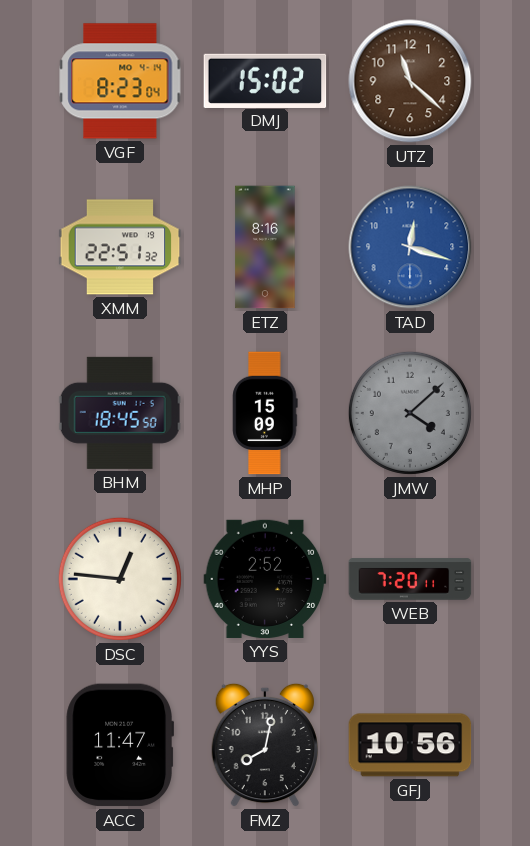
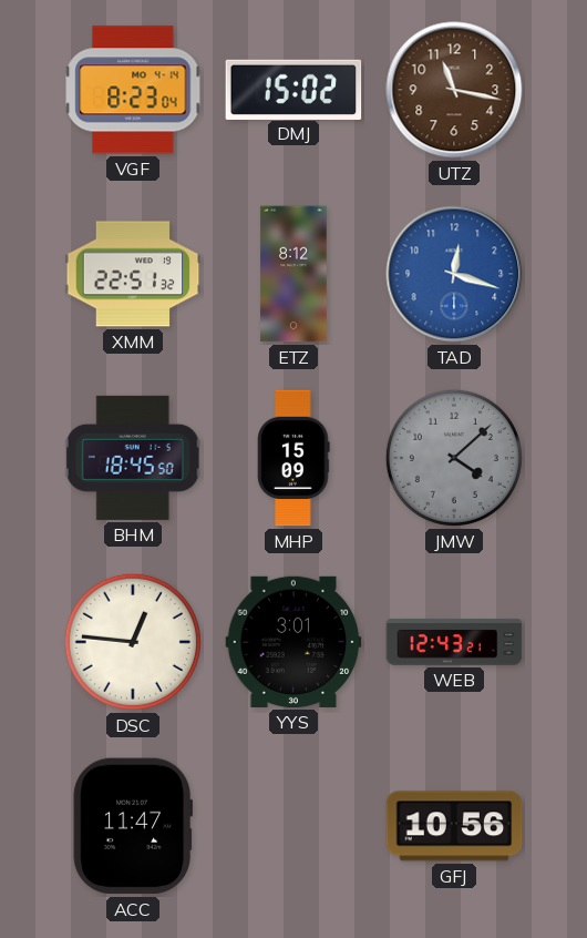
UTZ: 11:22 -> 11:17
ETZ: 8:16 -> 8:12
YYS: 2:52 -> 3:01
WEB: 7:20 -> 12:43
FMZ: 8:02 -> none
